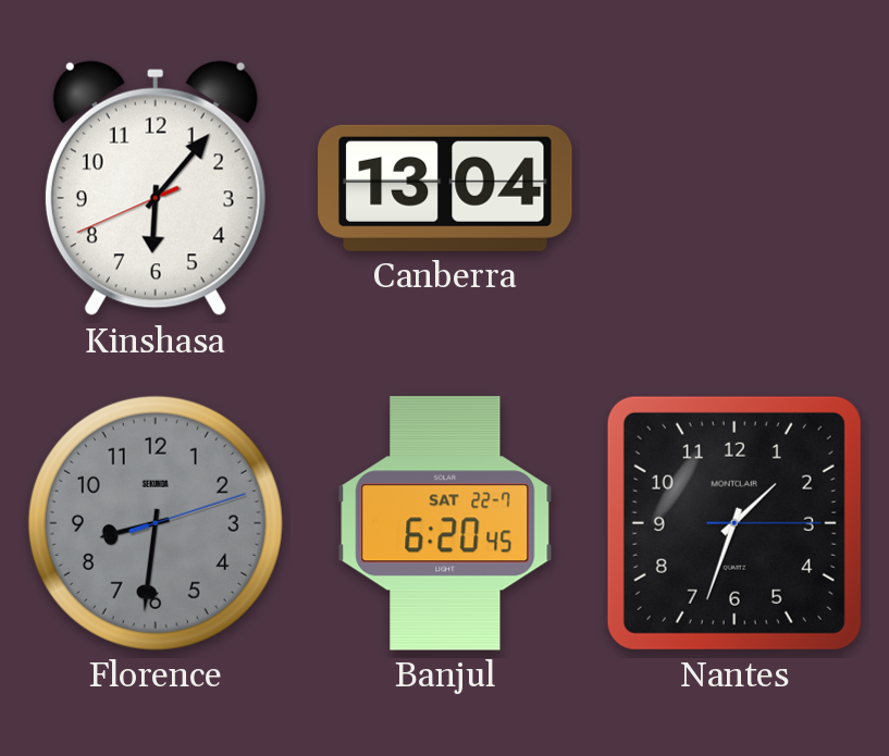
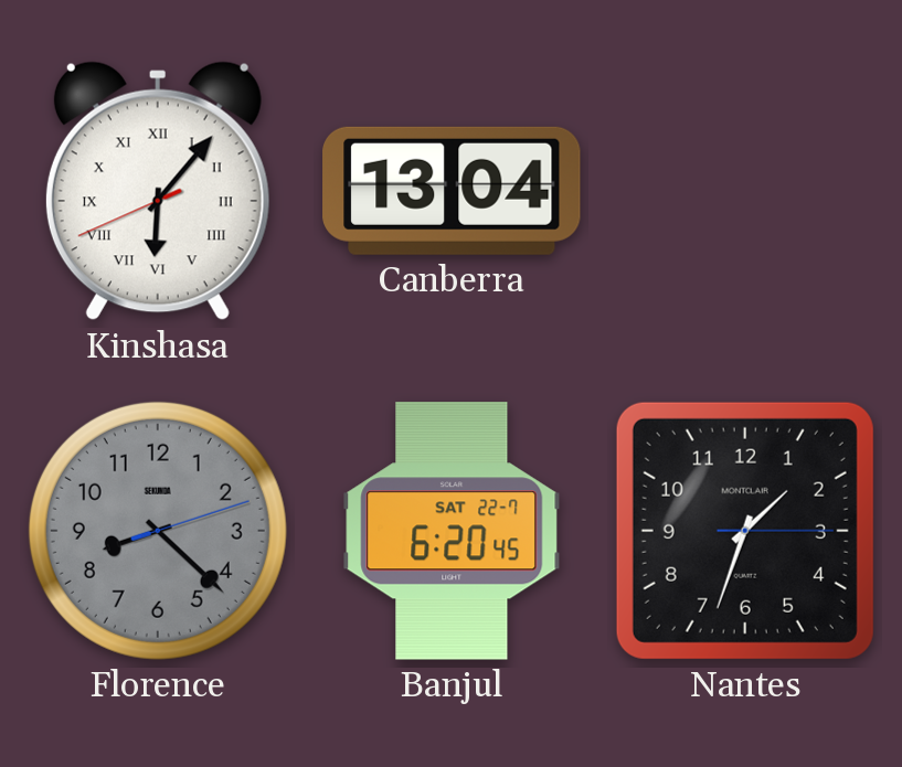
Kinshasa numerals: Arabic -> Roman
Florence: 8:31 -> 8:22
